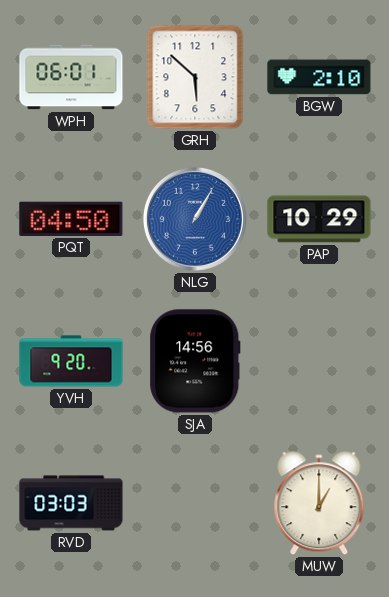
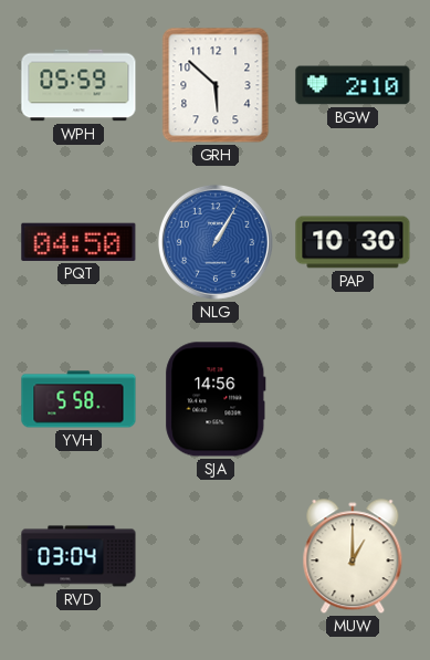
WPH: 06:01 -> 05:59
PAP: 10:29 -> 10:30
YVH: 9:20 -> 5:58
RVD: 03:03 -> 03:04
